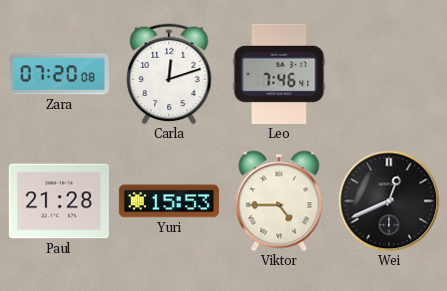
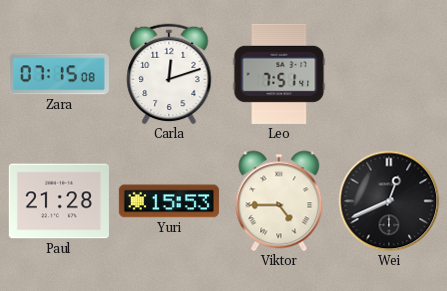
Zara: 07:20 -> 07:15
Leo: 7:46 -> 7:51
